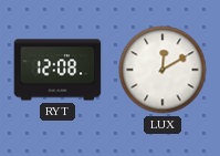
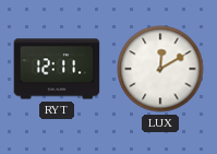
RYT: 12:08 -> 12:11
